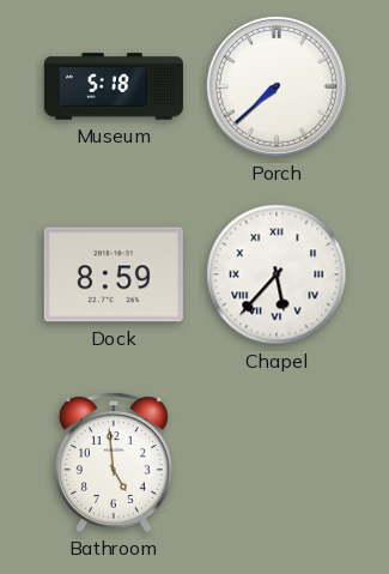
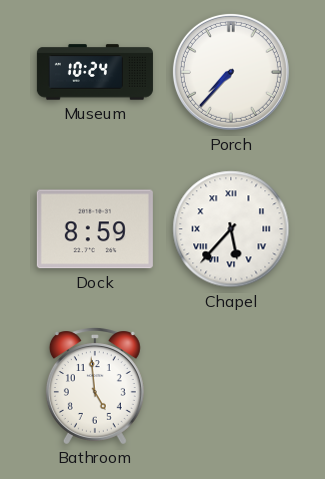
Museum: 5:18 -> 10:24
Porch: 7:38 -> 7:37
